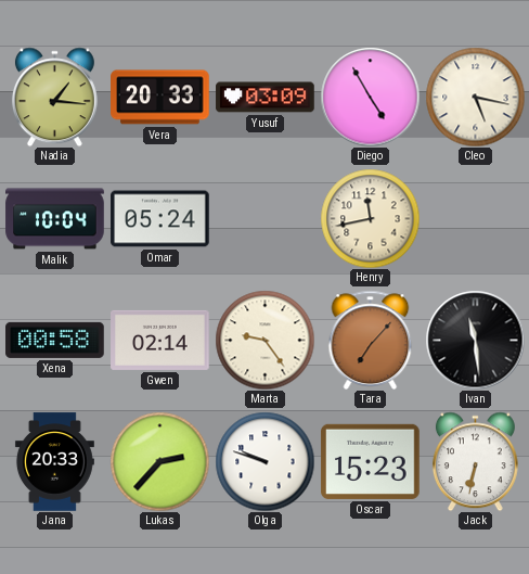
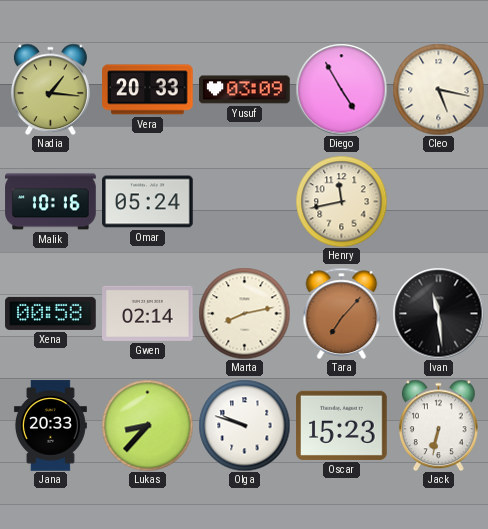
Malik: 10:04 -> 10:16
Marta: 9:24 -> 8:13
Lukas: 2:37 -> 8:37
